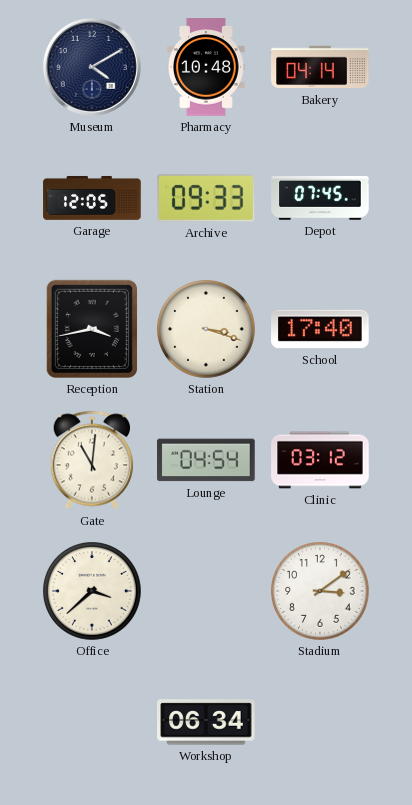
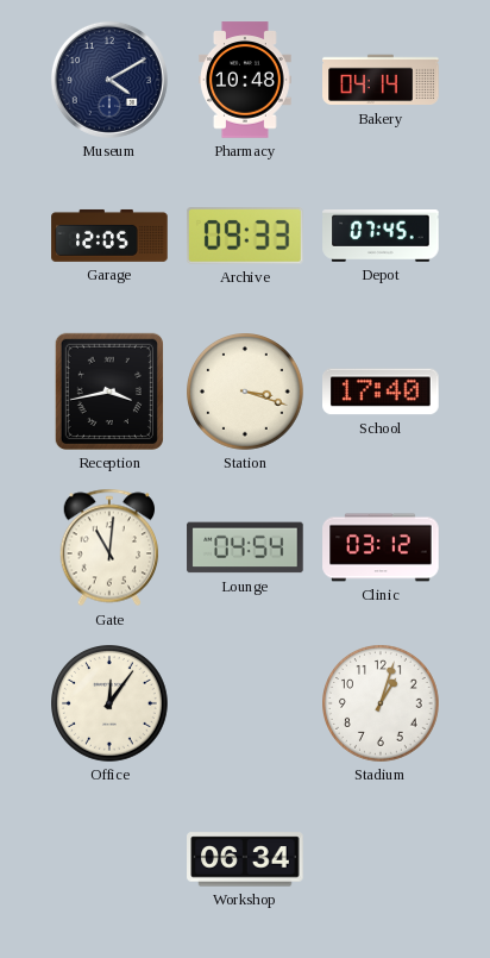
Office: 3:38 -> 12:06
Stadium: 3:09 -> 1:03
